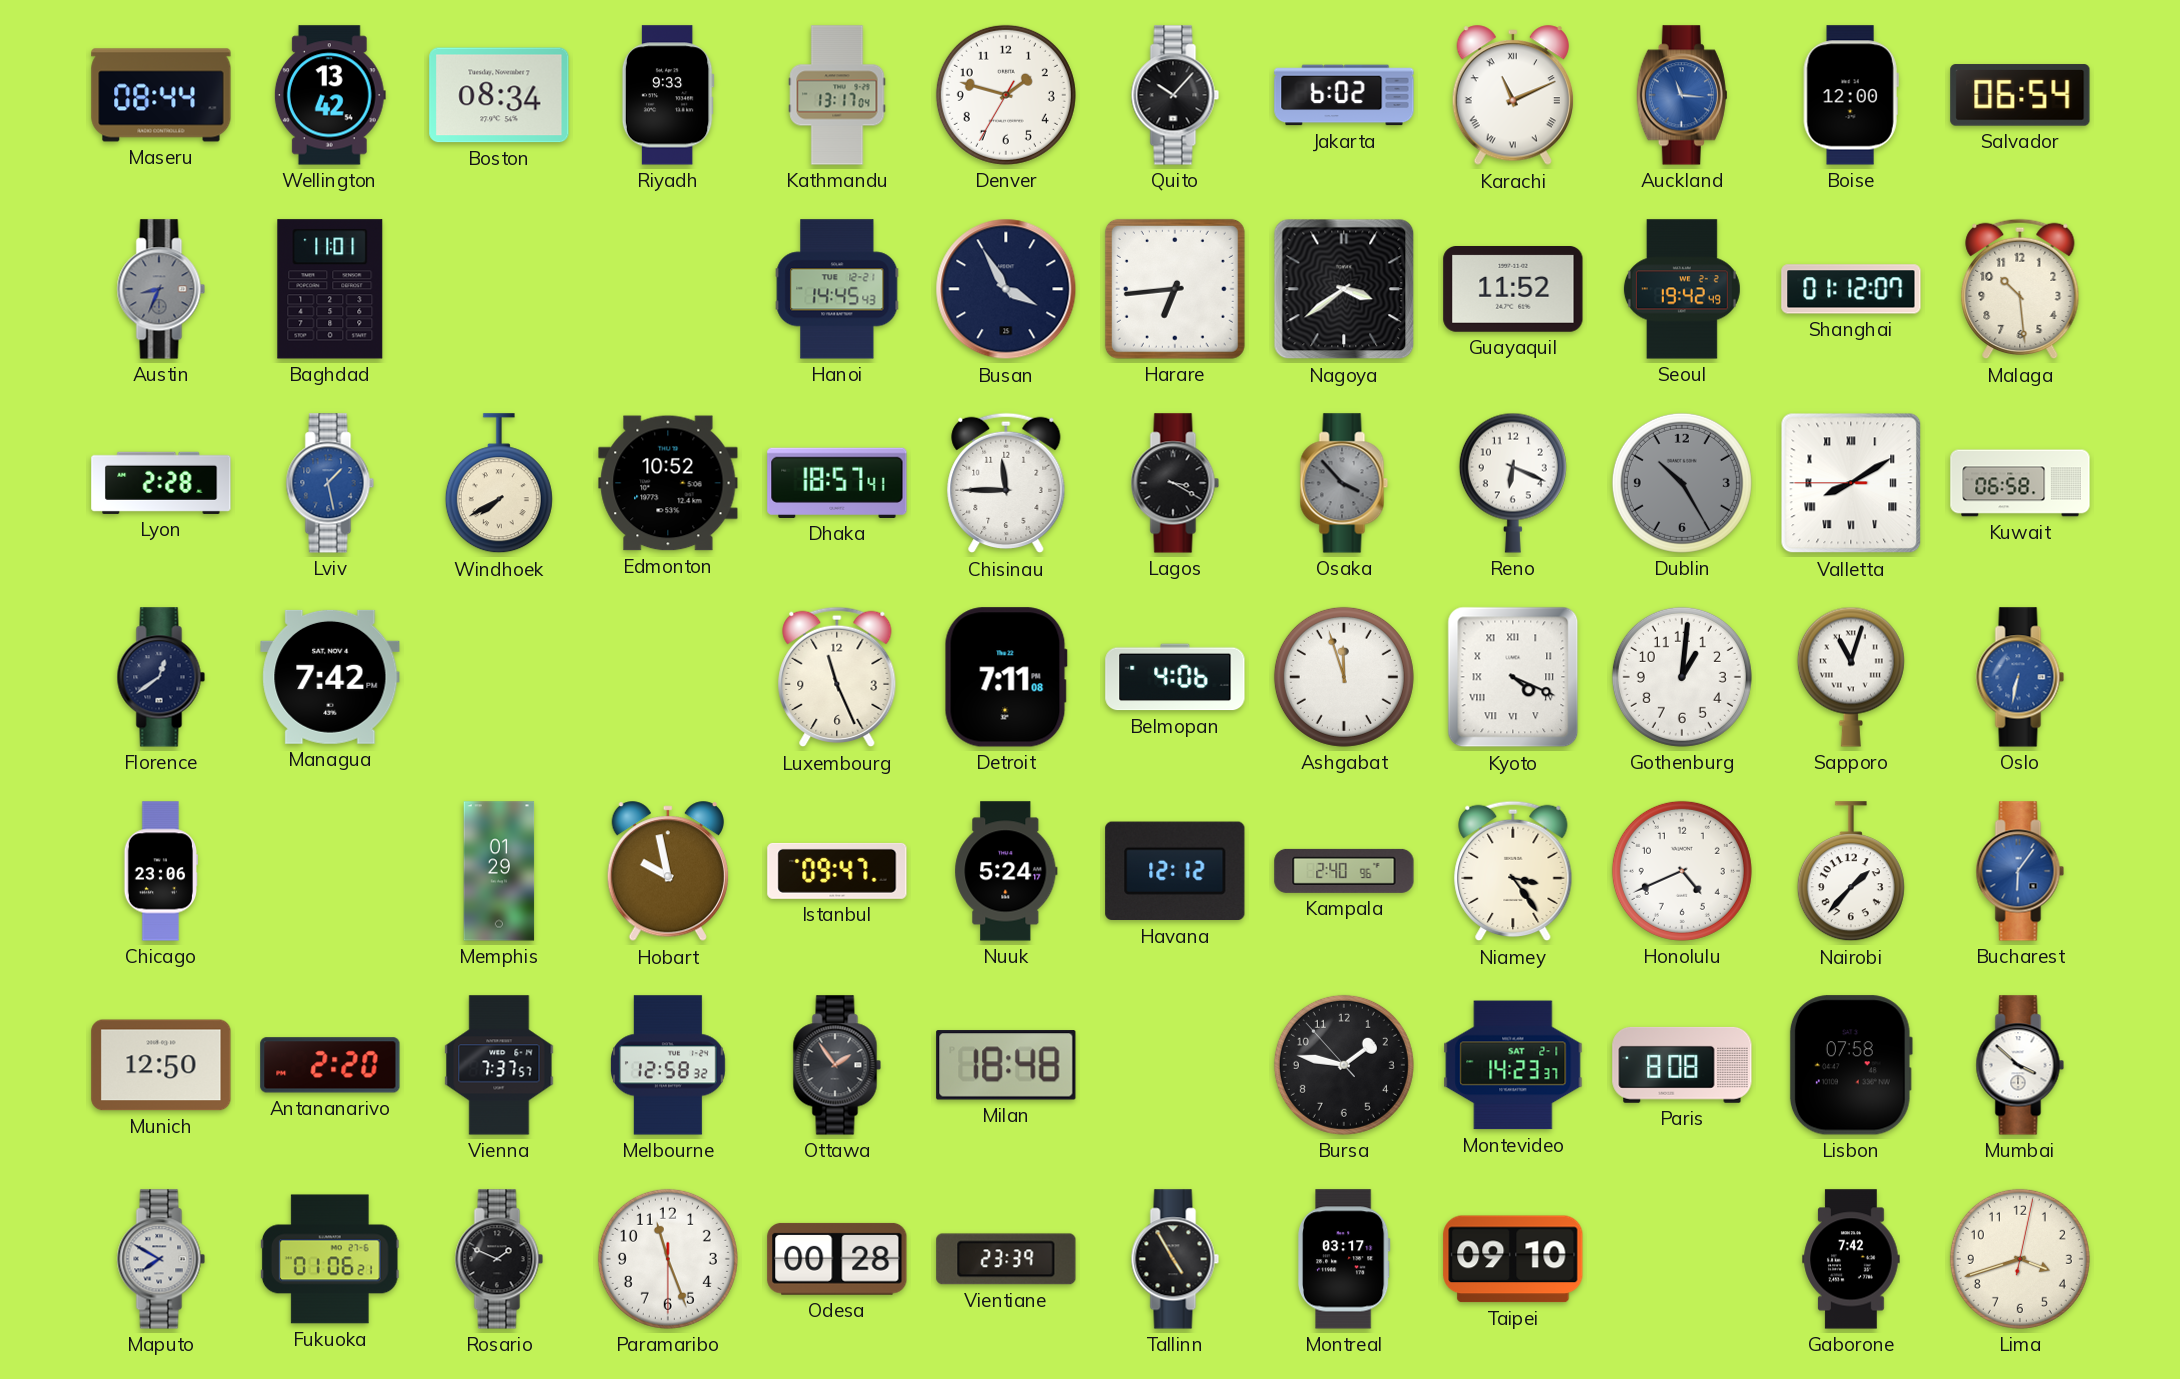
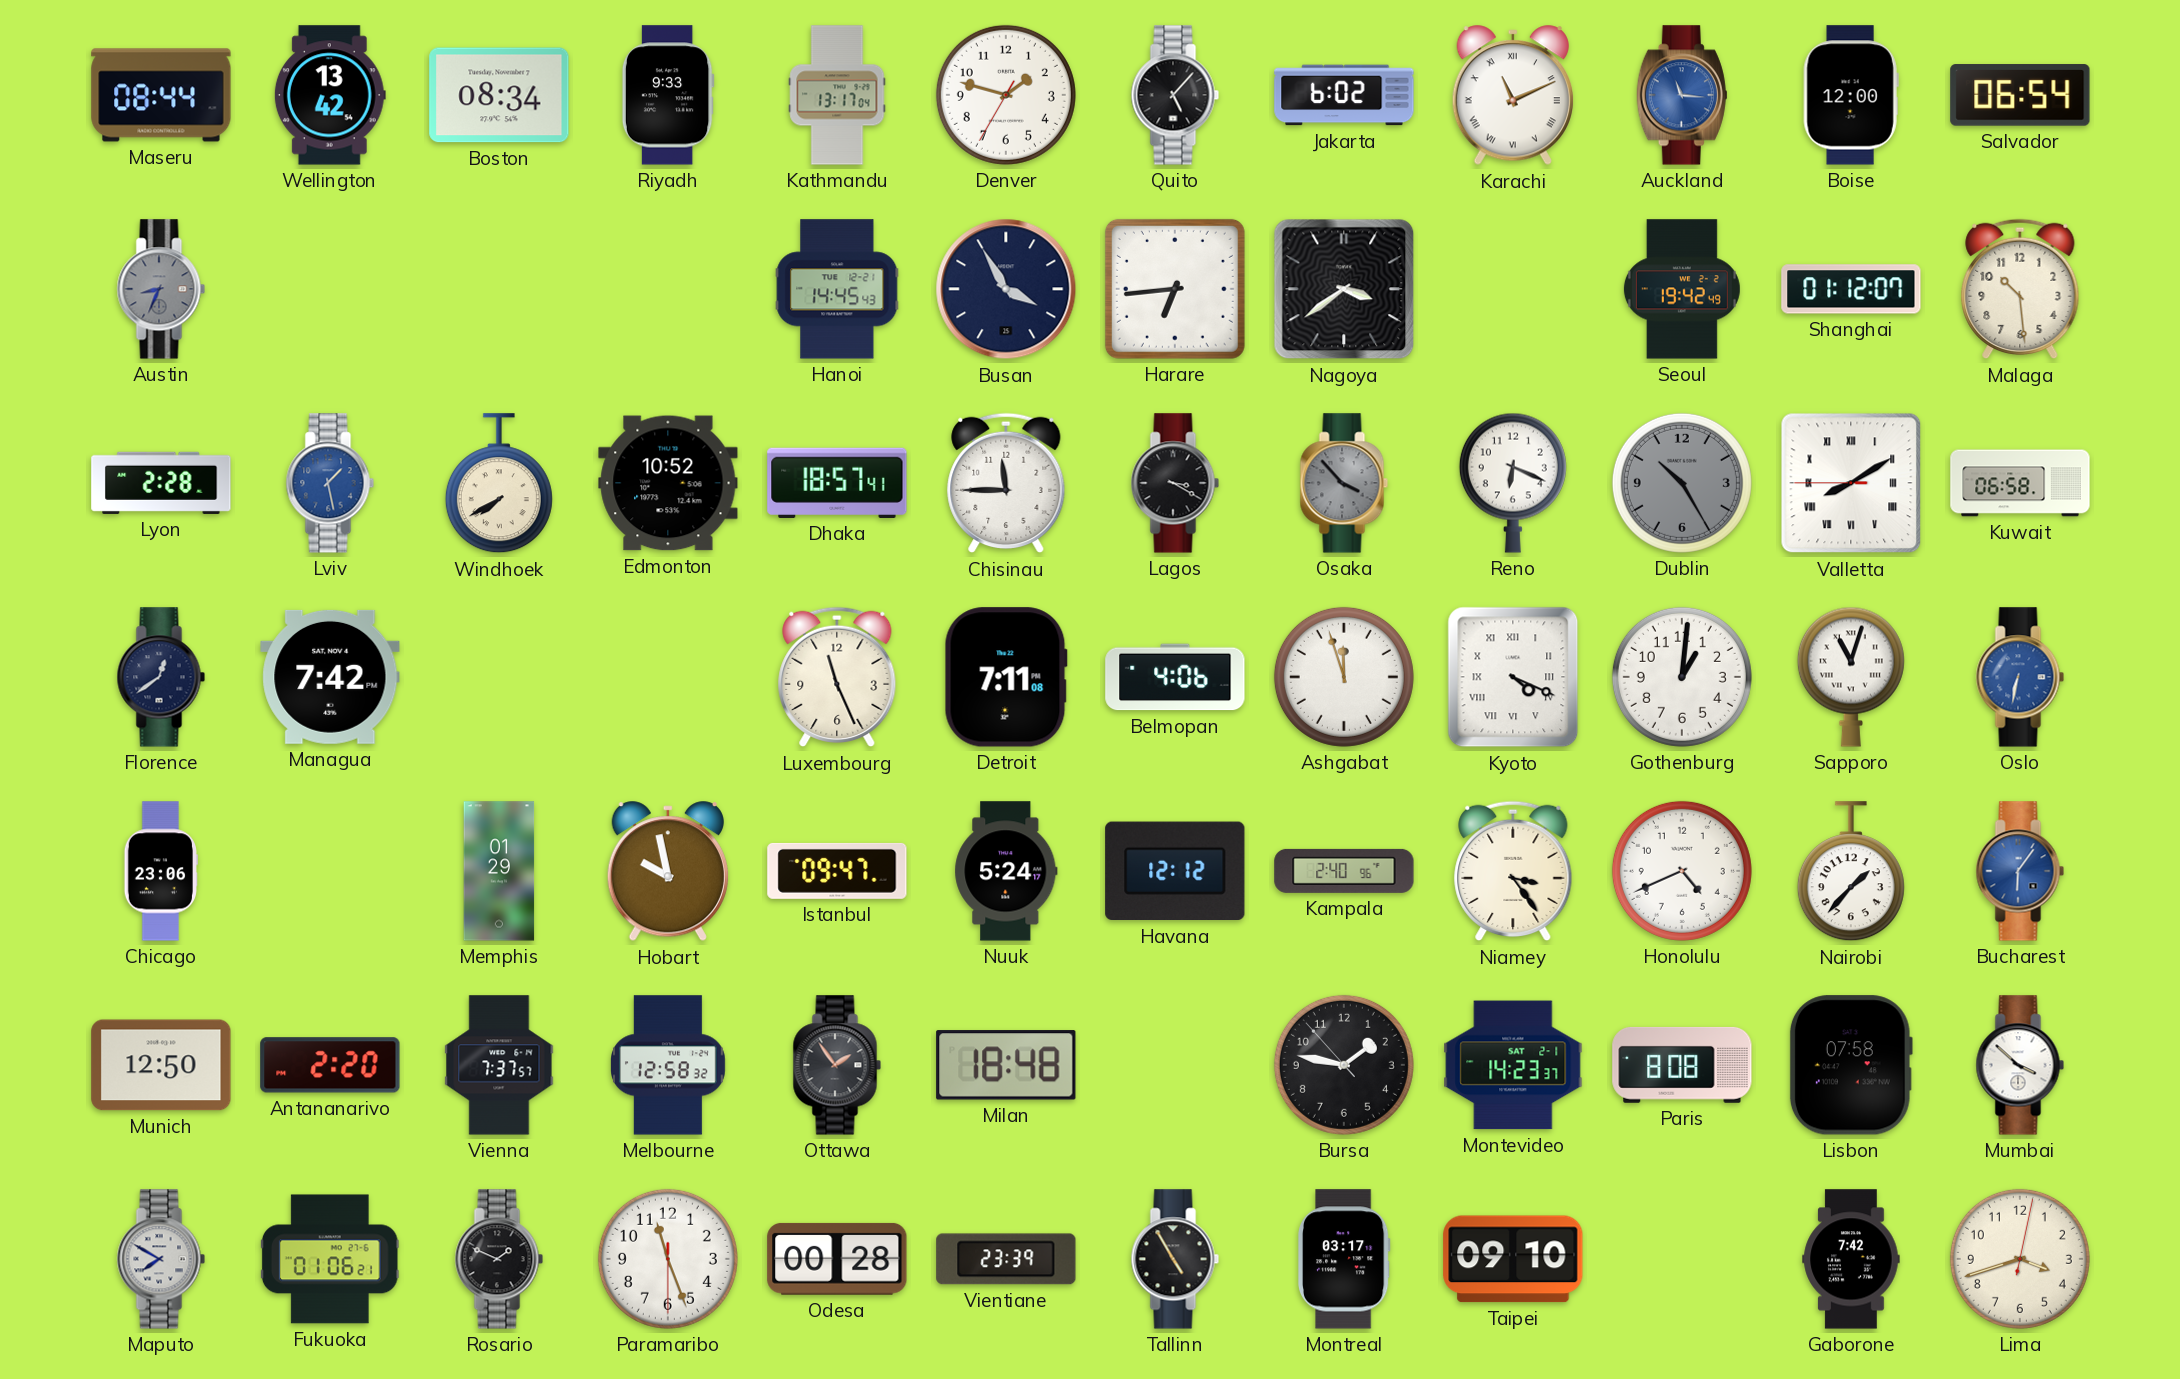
Quito: 10:07 -> 5:07
Baghdad: 11:01 -> none
Guayaquil: 11:52 -> none
